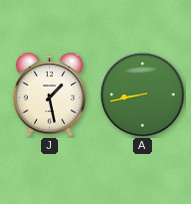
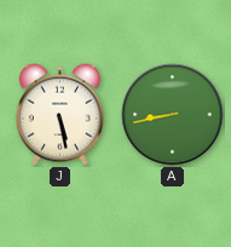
J: 1:28 -> 5:28
